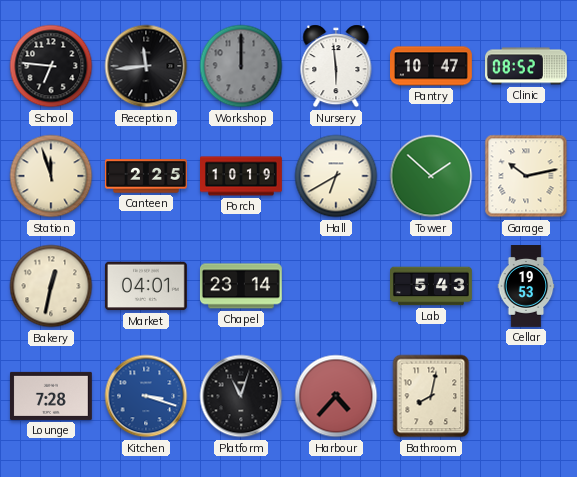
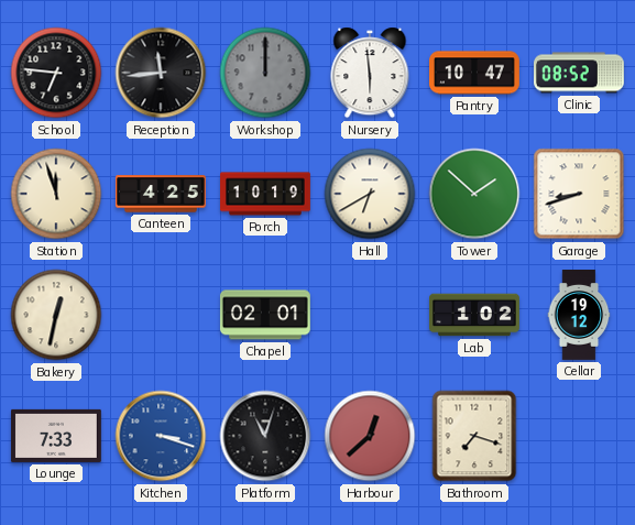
Canteen: 2:25 -> 4:25
Garage: 10:13 -> 8:42
Market: 04:01 -> none
Chapel: 23:14 -> 02:01
Lab: 5:43 -> 1:02
Cellar: 19:53 -> 19:12
Lounge: 7:28 -> 7:33
Harbour: 4:37 -> 12:38
Bathroom: 8:02 -> 7:18
